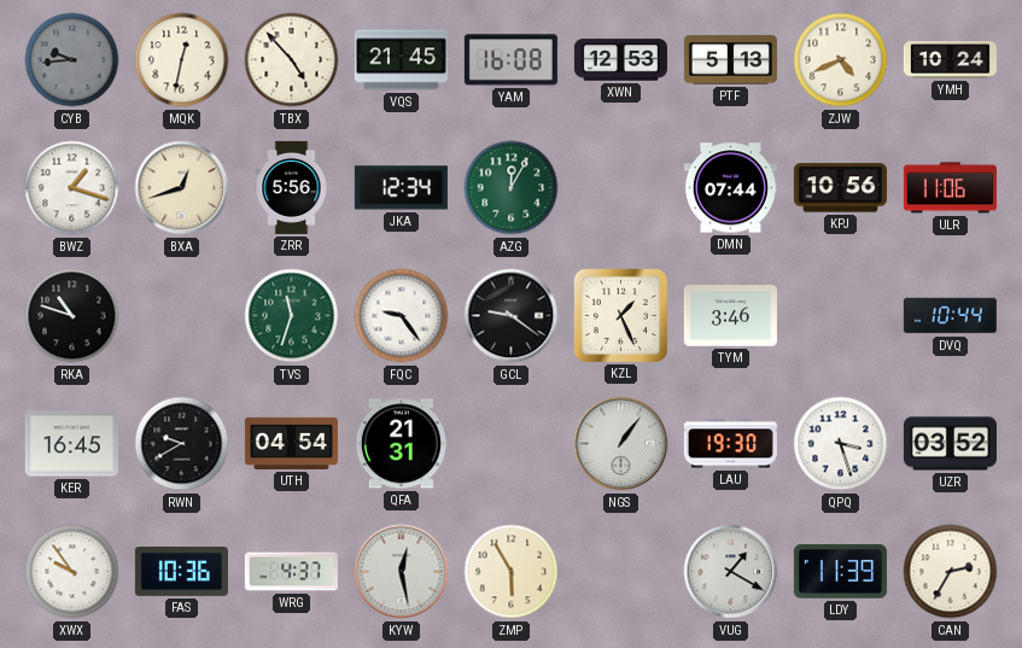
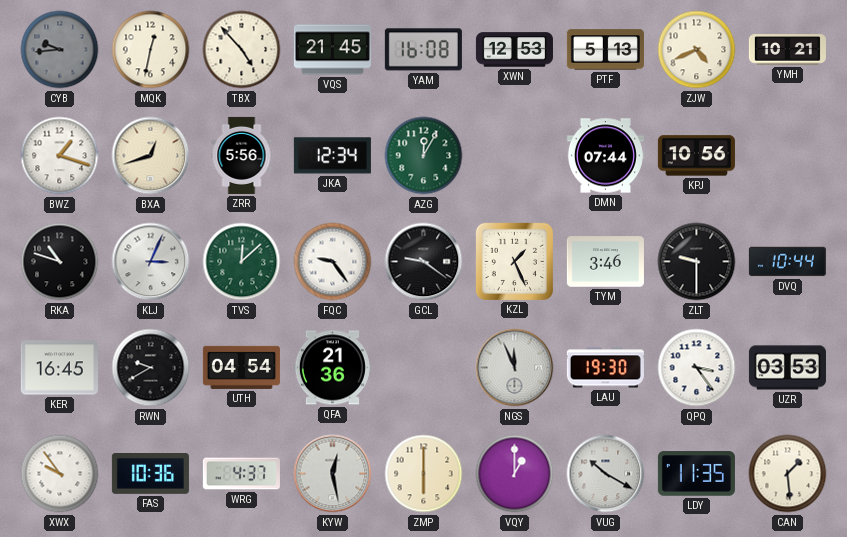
YMH: 10:24 -> 10:21
ULR: 11:06 -> none
KLJ: none -> 3:04
TVS: 11:33 -> 12:08
ZLT: none -> 9:30
QFA: 21:31 -> 21:36
NGS: 1:06 -> 11:56
QPQ: 3:27 -> 3:24
UZR: 03:52 -> 03:53
ZMP: 5:55 -> 6:00
VQY: none -> 1:00
VUG: 1:20 -> 10:20
LDY: 11:39 -> 11:35
CAN: 2:35 -> 1:29
